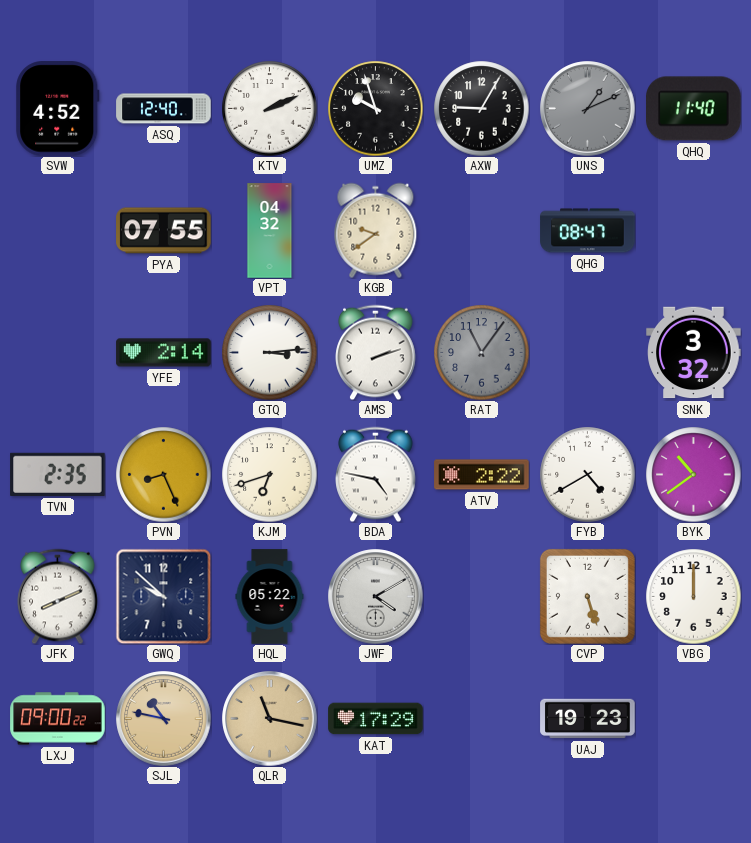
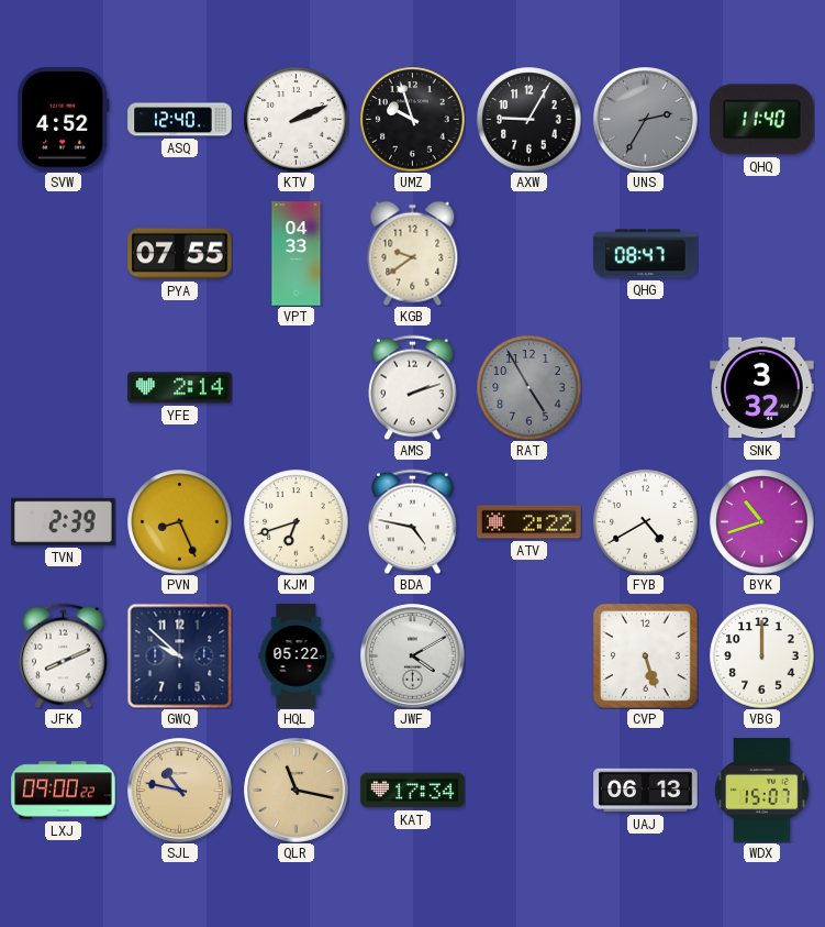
UNS: 1:11 -> 2:35
VPT: 04:32 -> 04:33
GTQ: 3:14 -> none
RAT: 11:06 -> 4:55
TVN: 2:35 -> 2:39
BYK: 10:39 -> 10:42
KAT: 17:29 -> 17:34
UAJ: 19:23 -> 06:13
WDX: none -> 15:07
